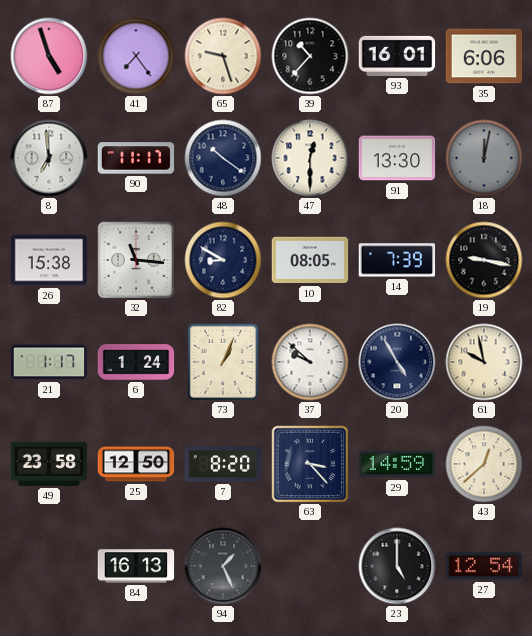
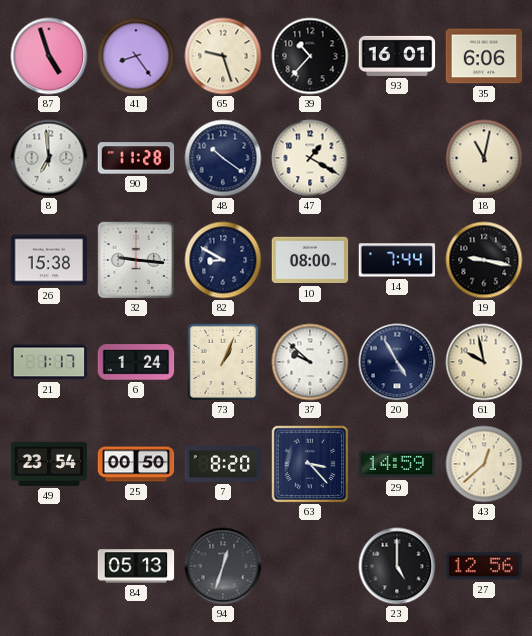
41: 7:24 -> 8:24
90: 11:17 -> 11:28
47: 12:30 -> 1:20
91: 13:30 -> none
18: 12:02 -> 11:02
18 dial: grey -> cream
32: 11:16 -> 9:16
10: 08:05 -> 08:00
14: 7:39 -> 7:44
49: 23:58 -> 23:54
25: 12:50 -> 00:50
84: 16:13 -> 05:13
94: 1:26 -> 12:33
27: 12:54 -> 12:56
